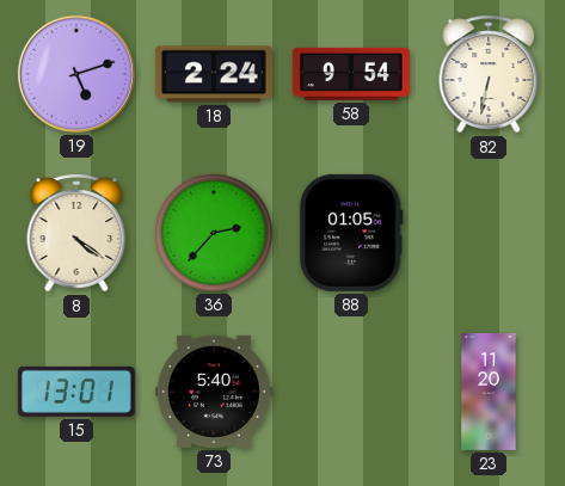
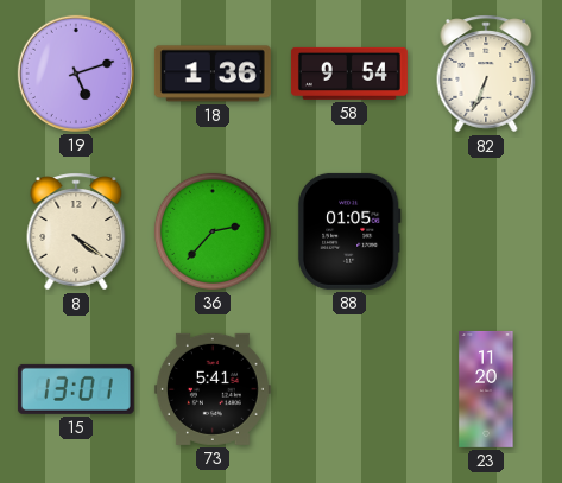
18: 2:24 -> 1:36
82: 6:32 -> 6:34
73: 5:40 -> 5:41
